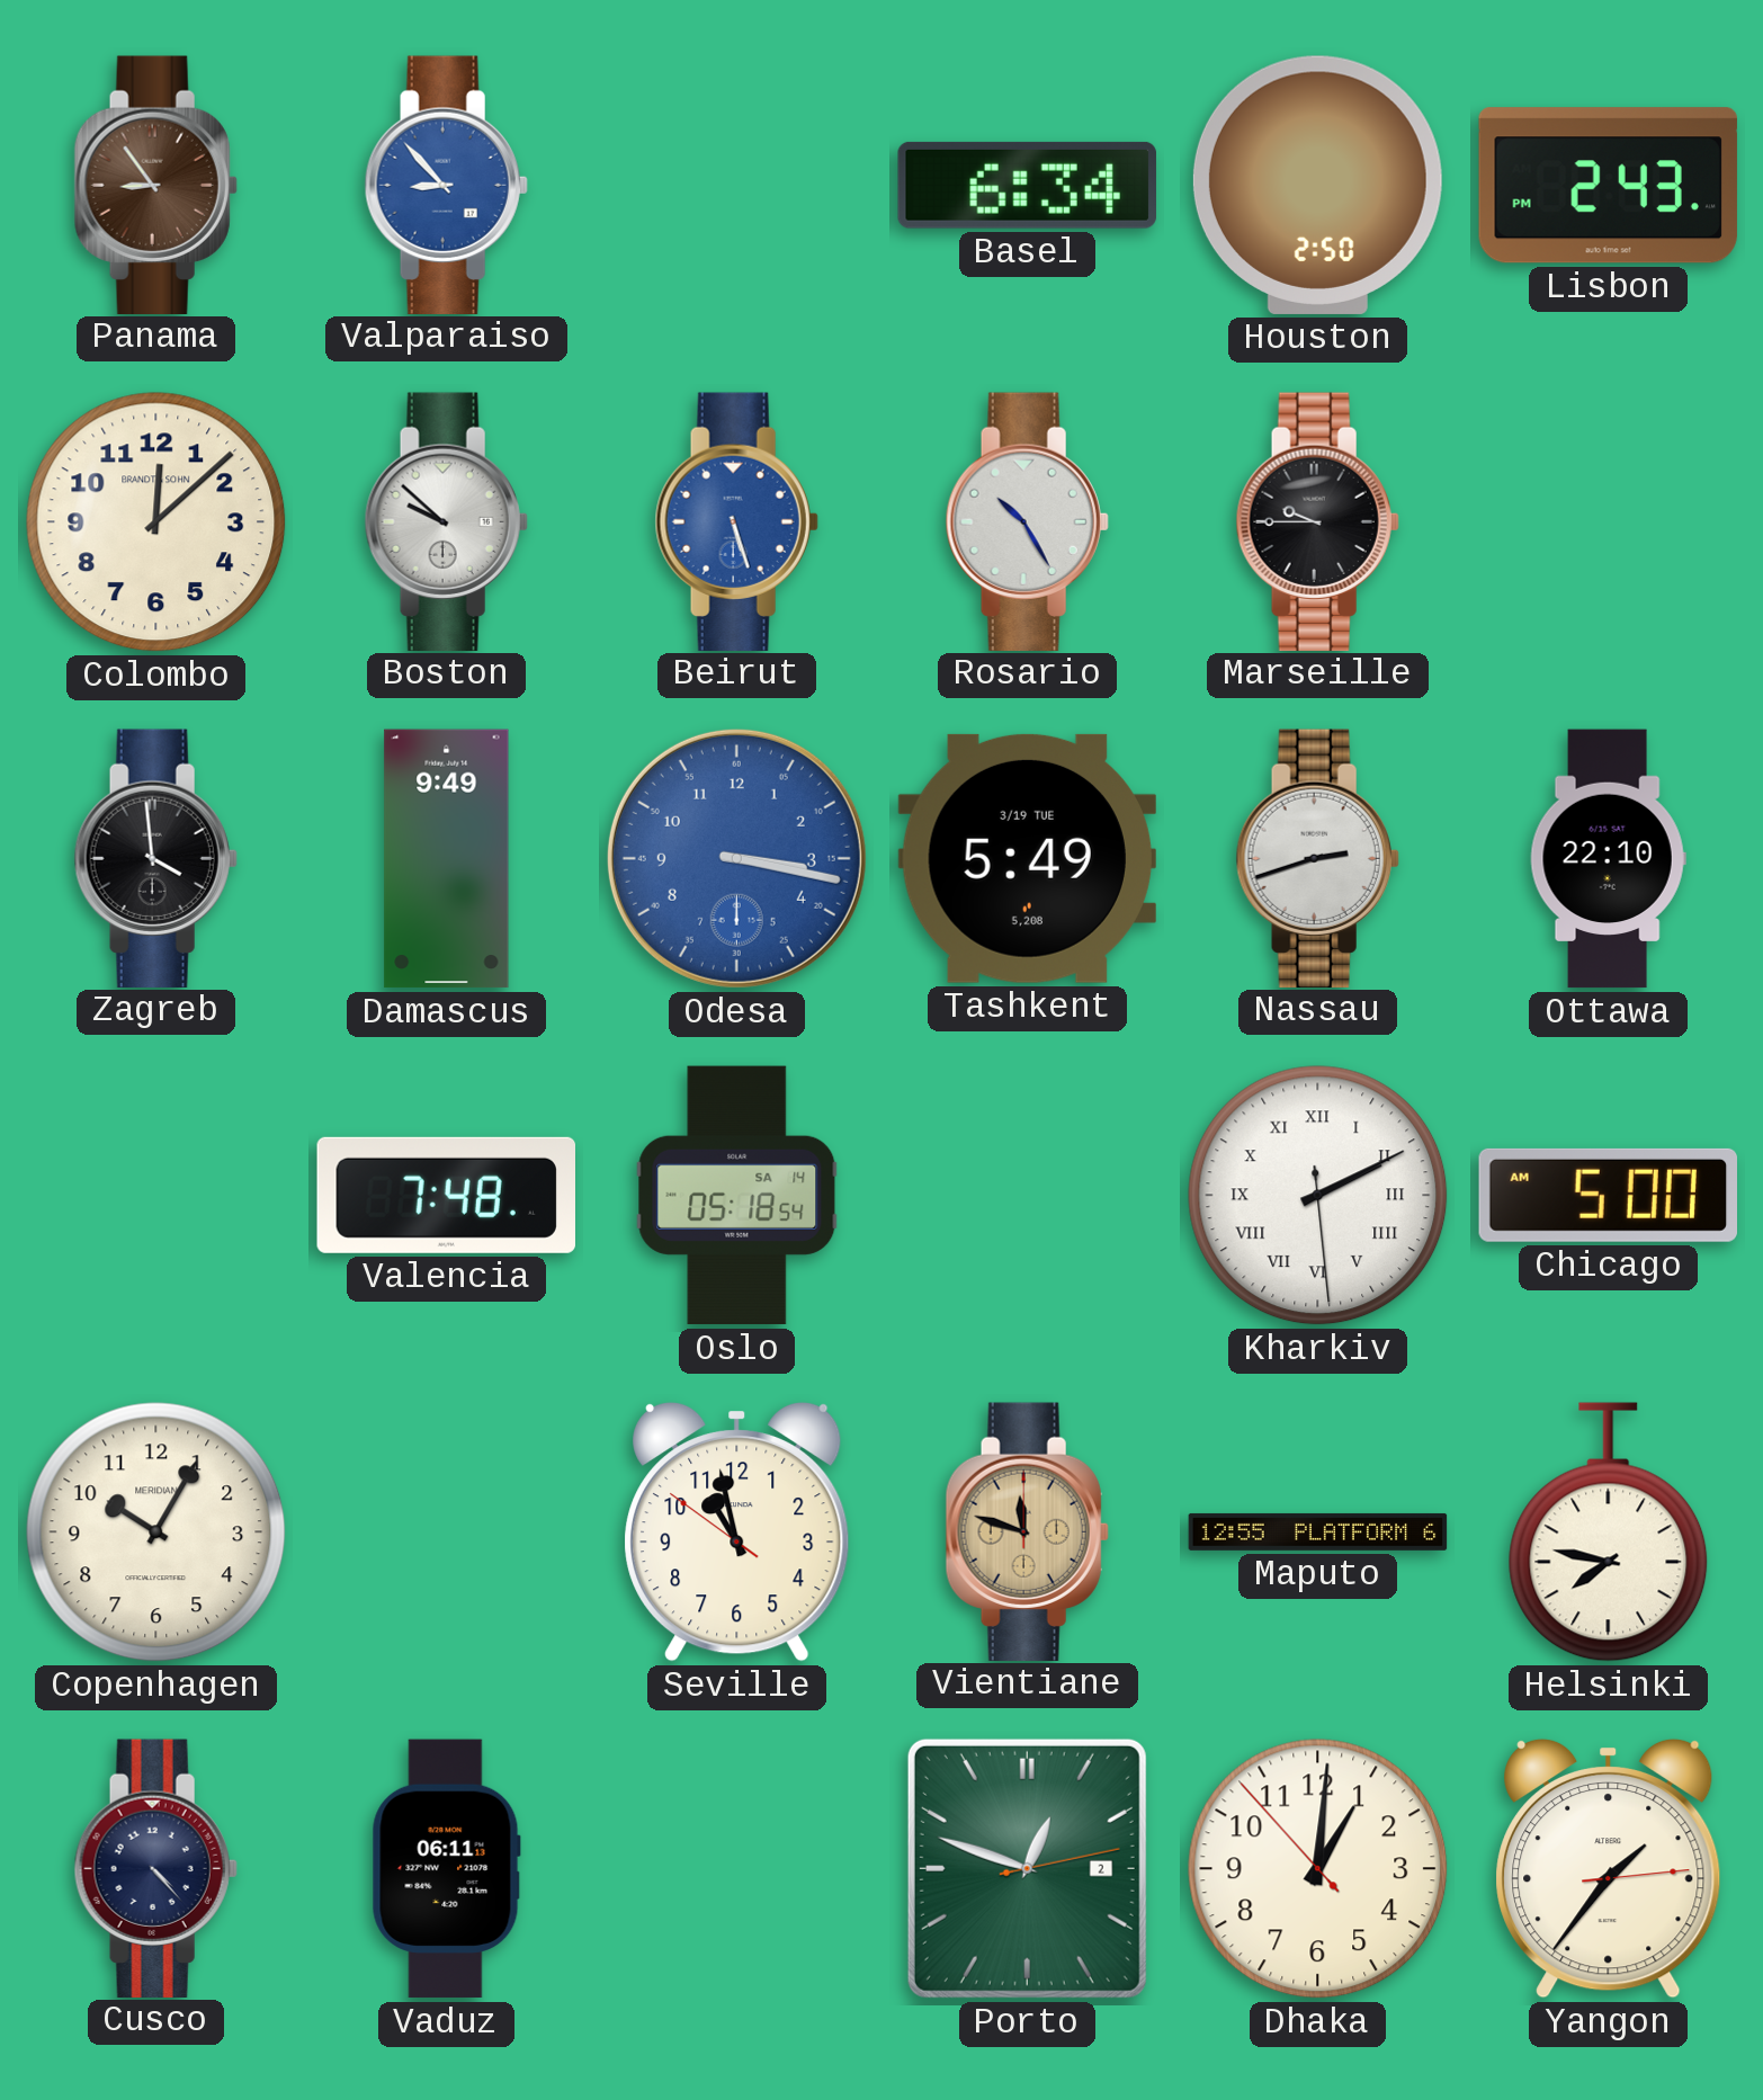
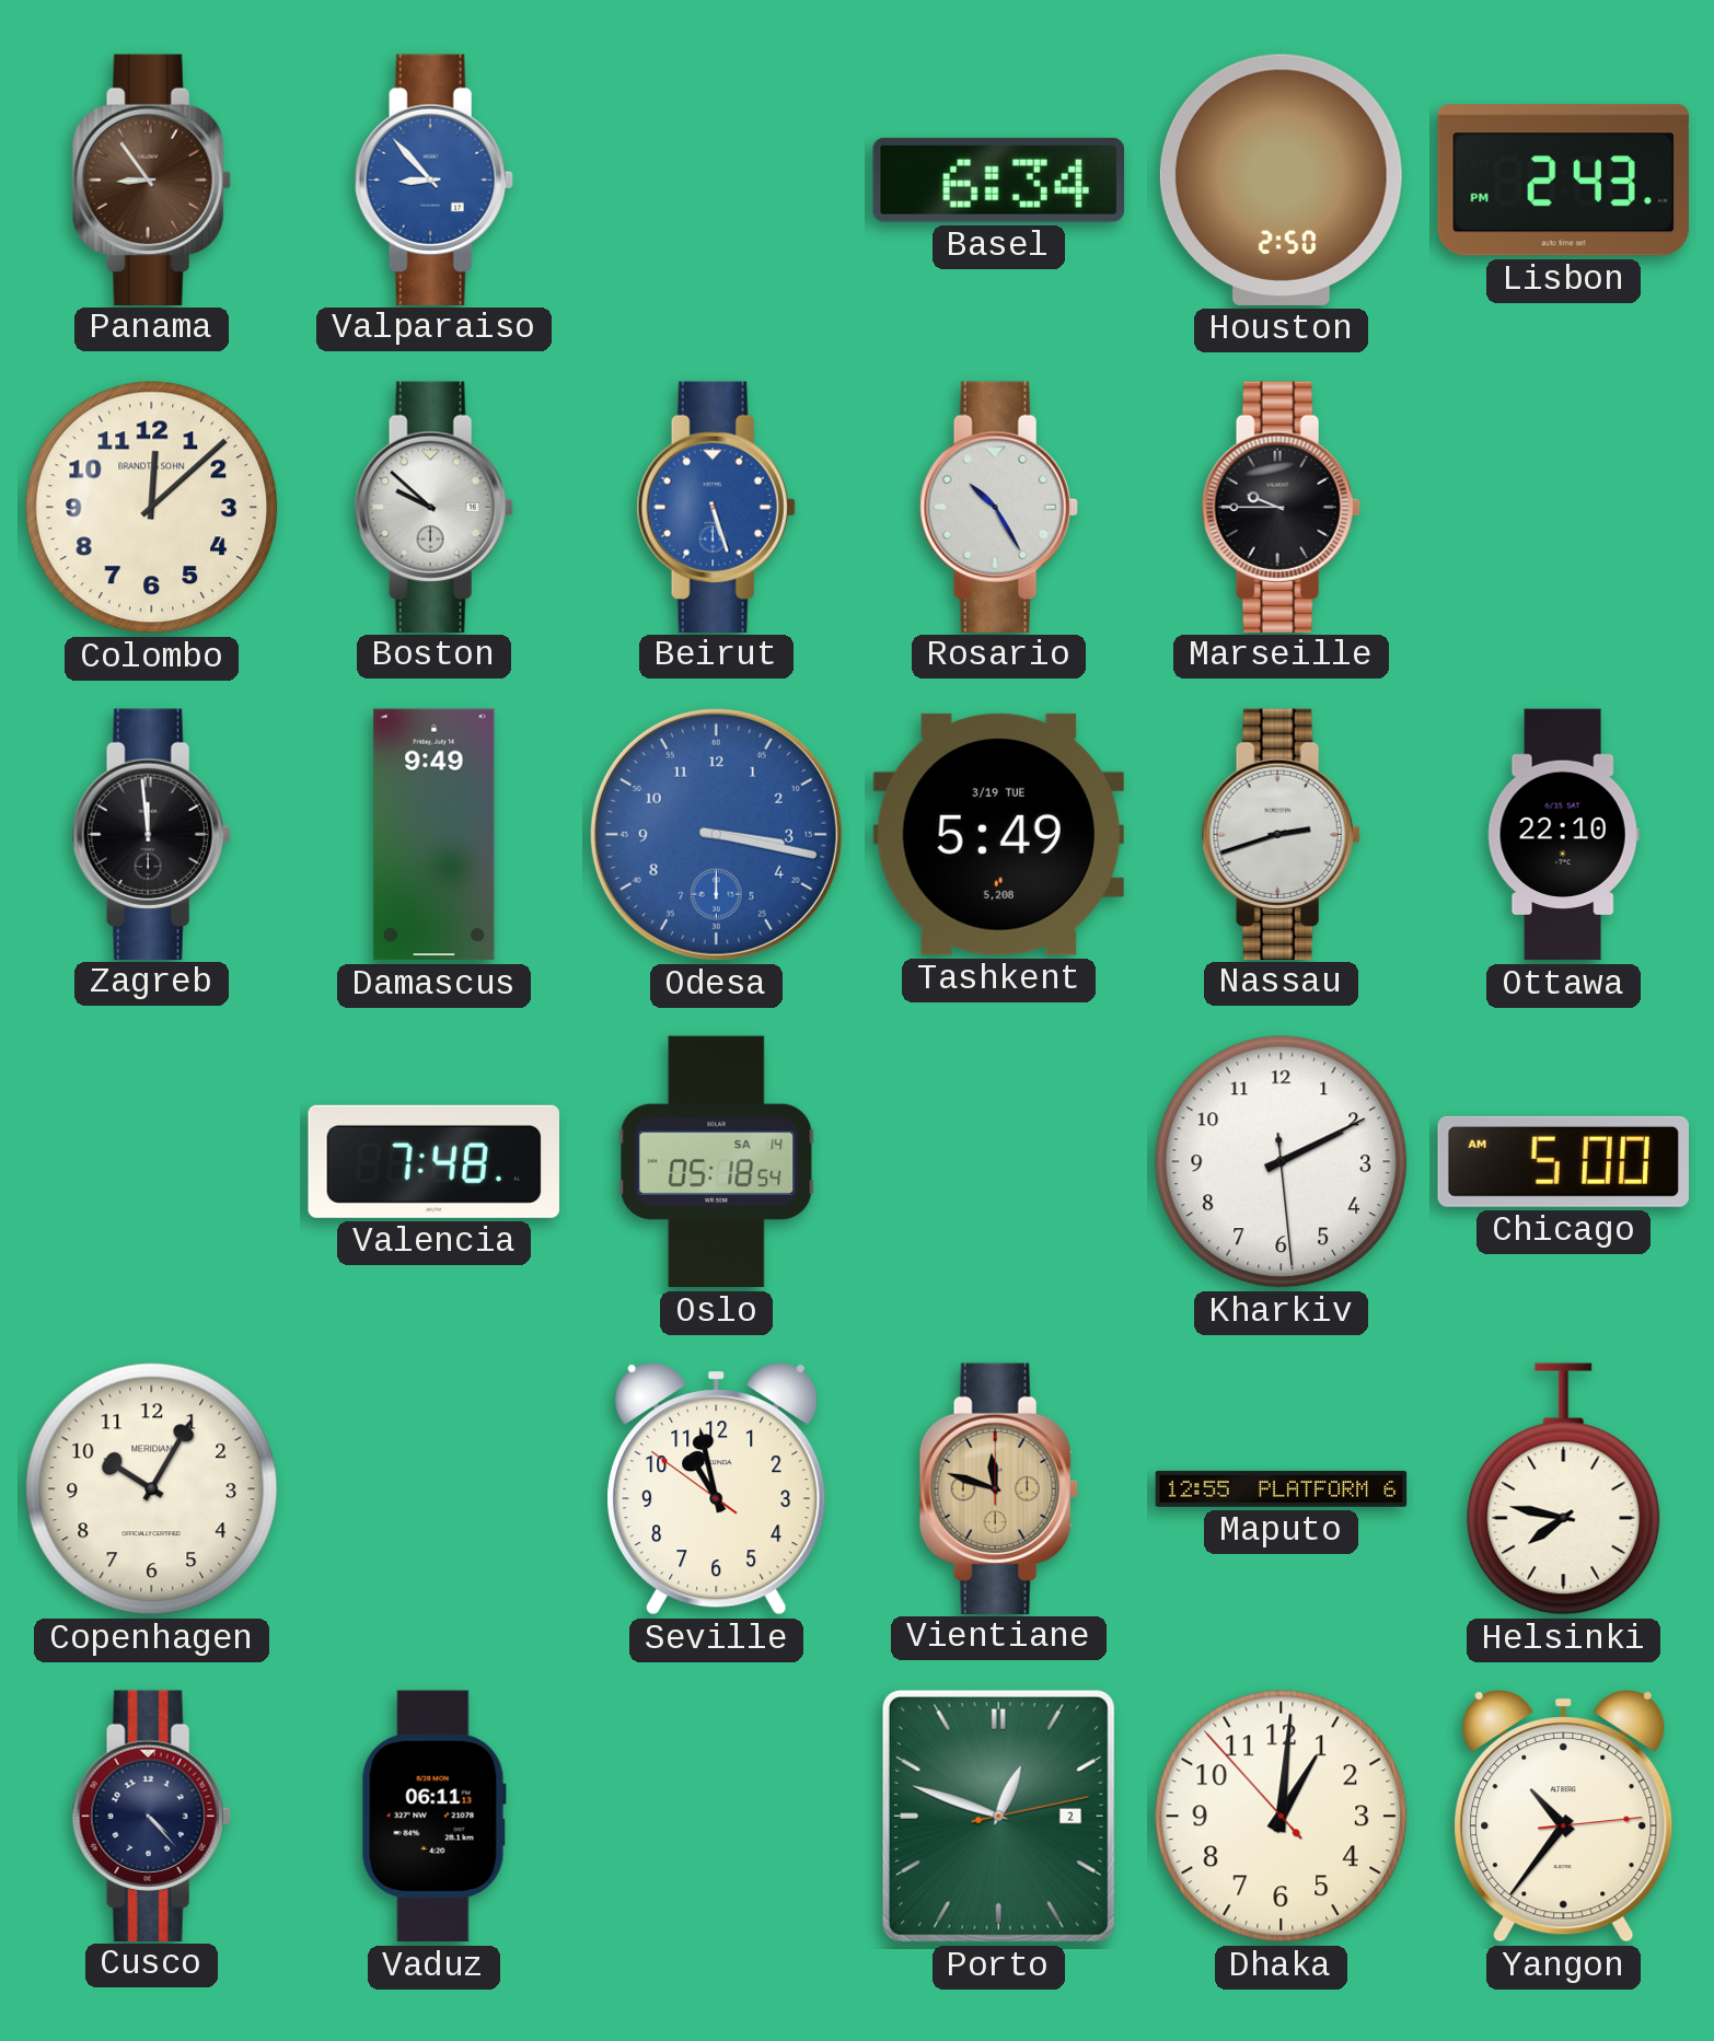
Zagreb: 3:59 -> 11:59
Kharkiv numerals: Roman -> Arabic
Yangon: 1:36 -> 10:36
